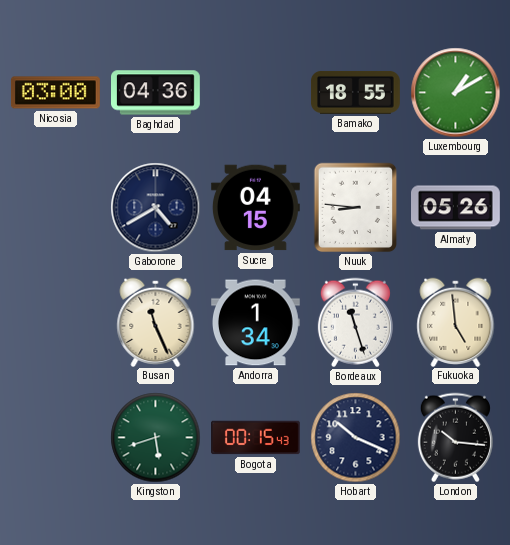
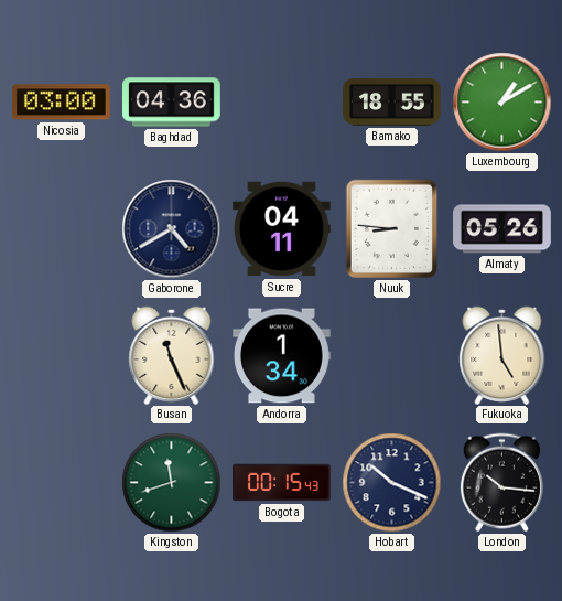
Sucre: 04:15 -> 04:11
Bordeaux: 11:27 -> none
Kingston: 5:42 -> 11:42
